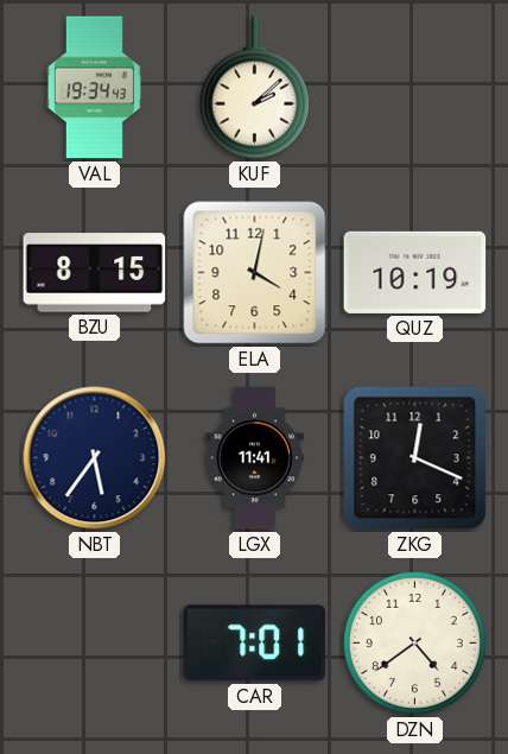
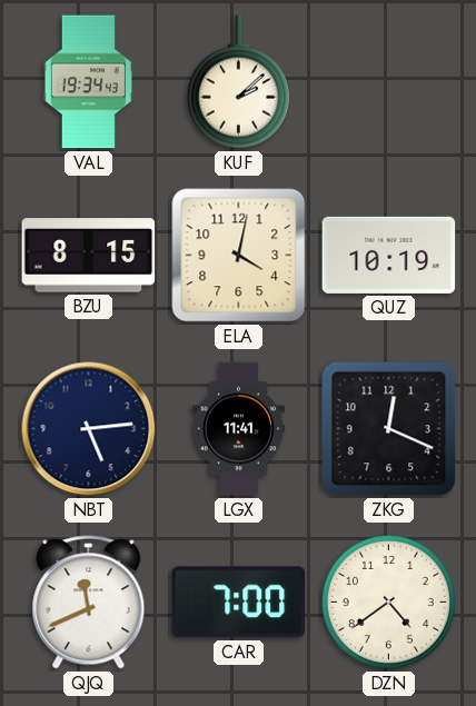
NBT: 5:36 -> 5:14
QJQ: none -> 11:41
CAR: 7:01 -> 7:00
